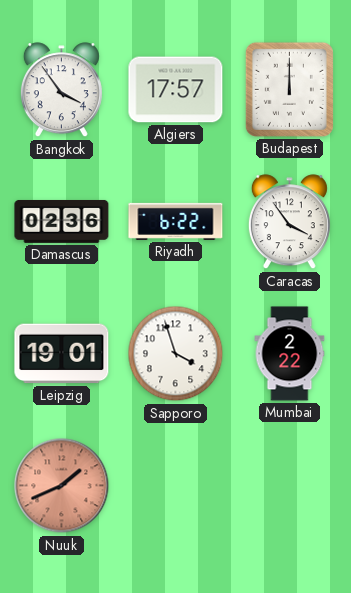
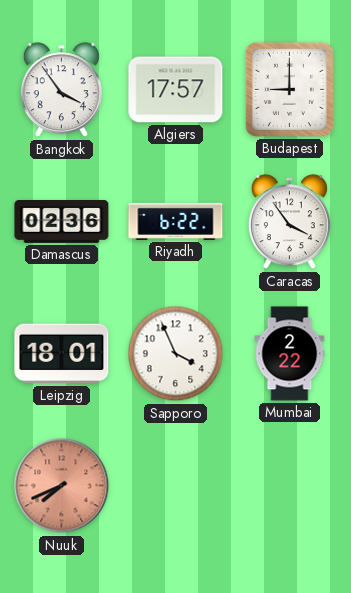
Budapest: 12:00 -> 9:00
Leipzig: 19:01 -> 18:01
Sapporo: 3:57 -> 3:56
Nuuk: 1:41 -> 7:41
